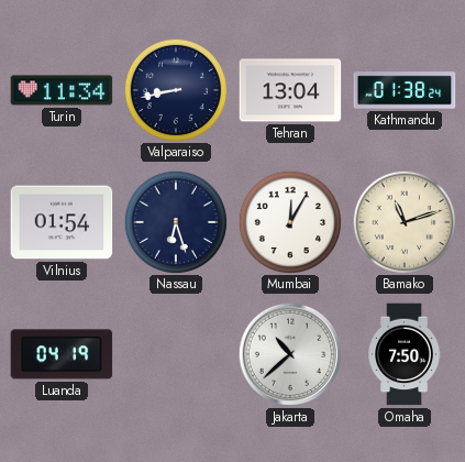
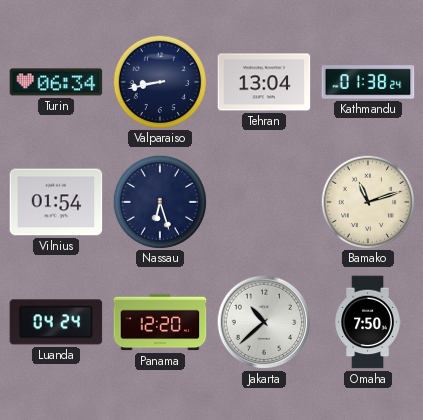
Turin: 11:34 -> 06:34
Mumbai: 12:05 -> none
Luanda: 04:19 -> 04:24
Panama: none -> 12:20
